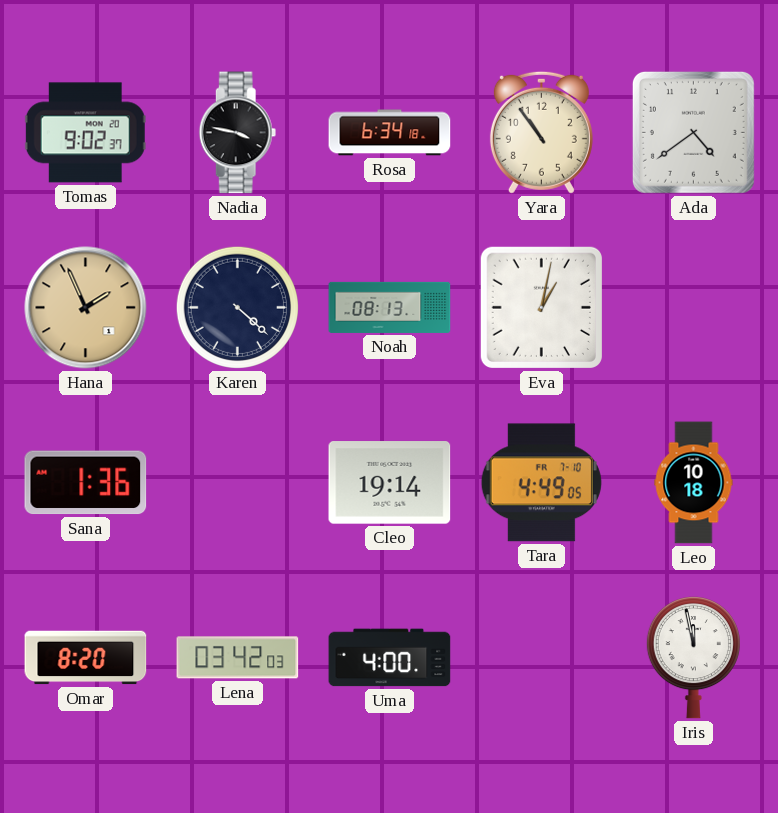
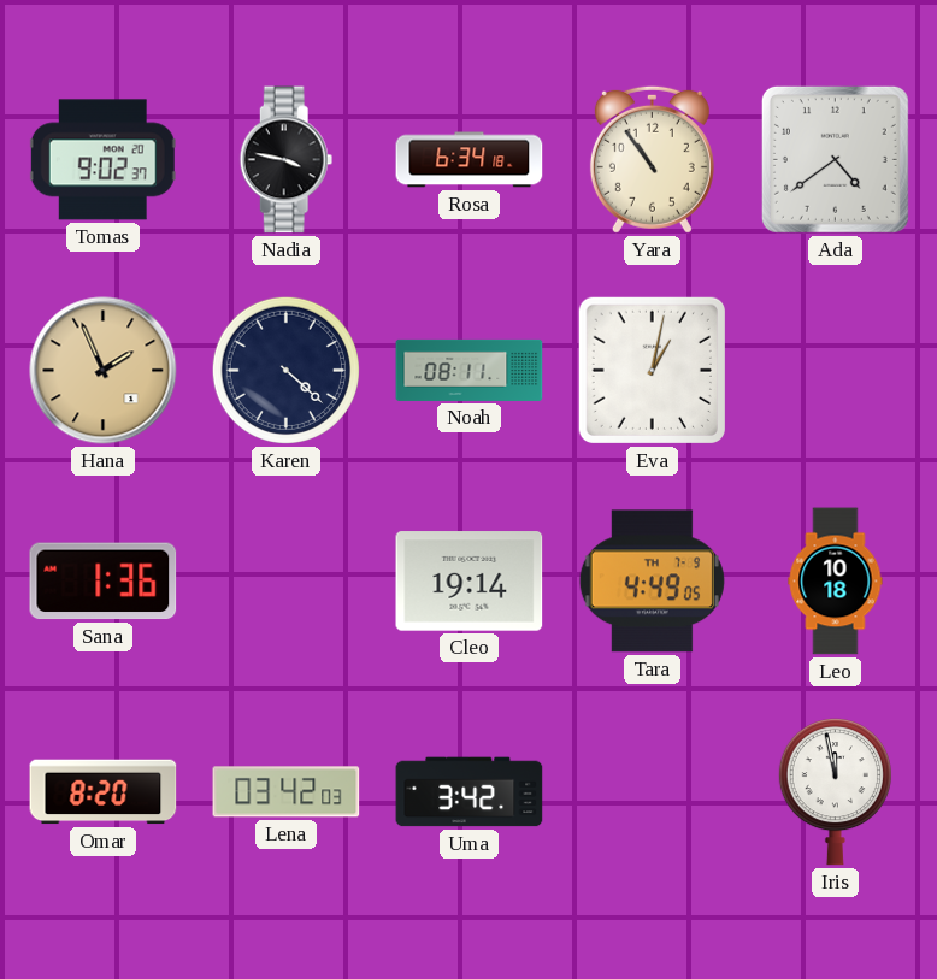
Noah: 08:13 -> 08:11
Tara date: FR 7-10 -> TH 7-9
Uma: 4:00 -> 3:42
